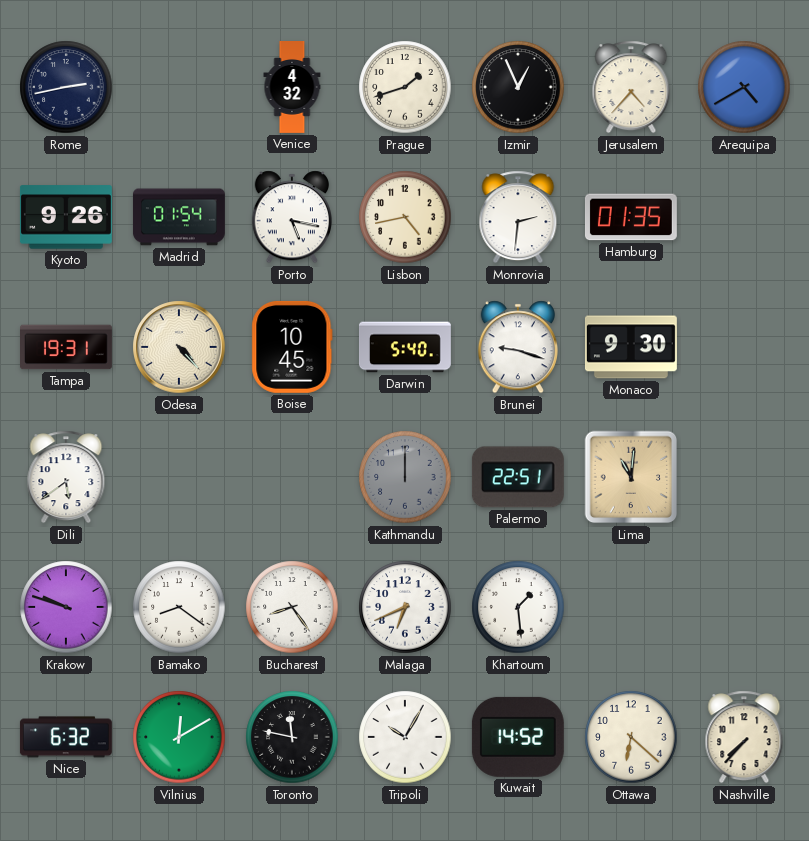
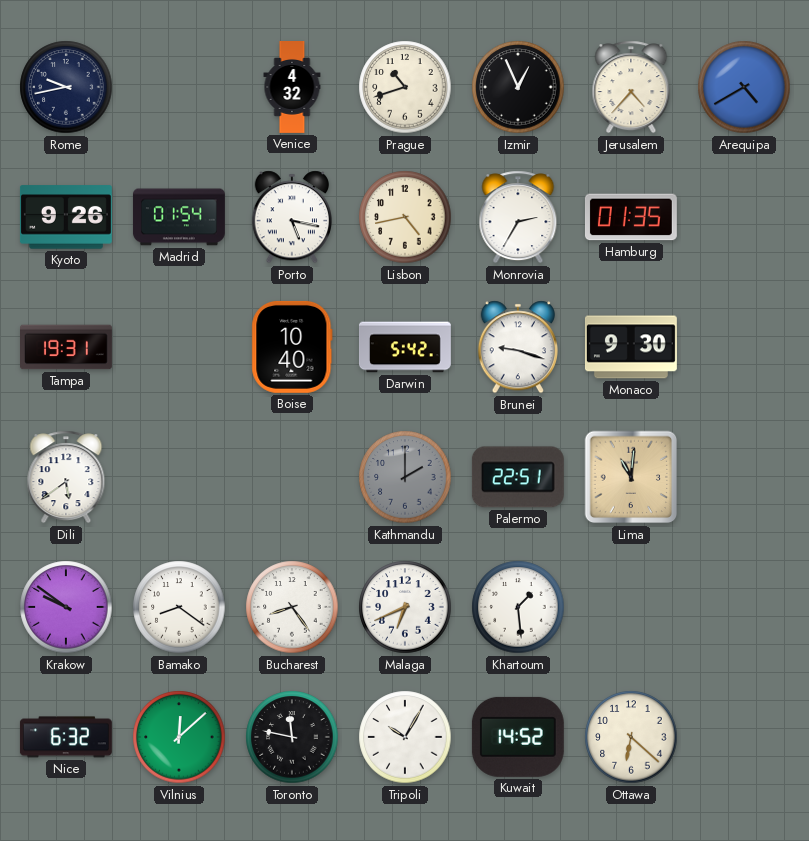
Rome: 2:43 -> 9:43
Prague: 1:42 -> 10:42
Monrovia: 2:31 -> 2:35
Odesa: 4:23 -> none
Boise: 10:45 -> 10:40
Darwin: 5:40 -> 5:42
Kathmandu: 12:00 -> 2:00
Krakow: 9:48 -> 9:51
Vilnius: 12:10 -> 12:08
Nashville: 7:37 -> none
